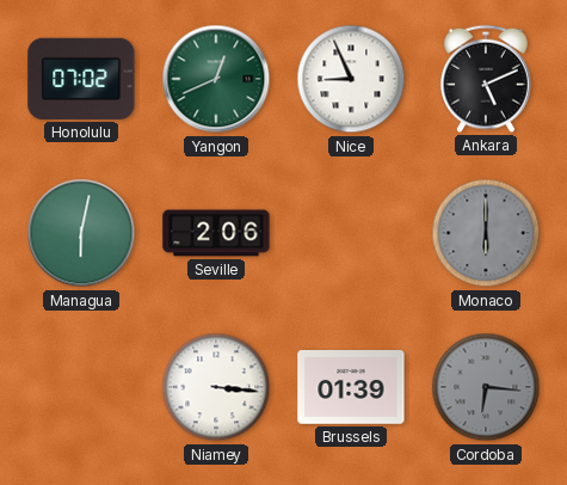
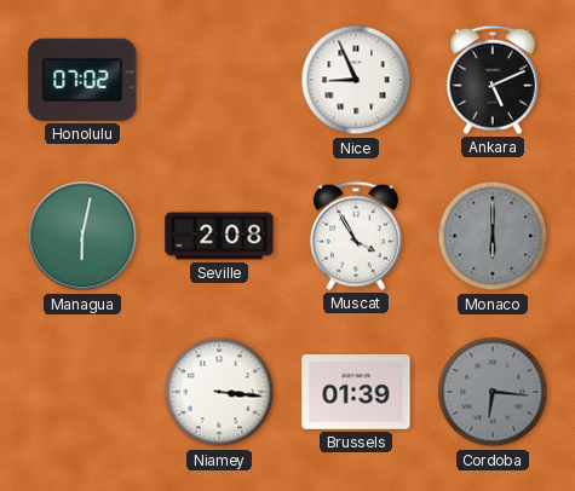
Yangon: 12:41 -> none
Seville: 2:06 -> 2:08
Muscat: none -> 3:55
